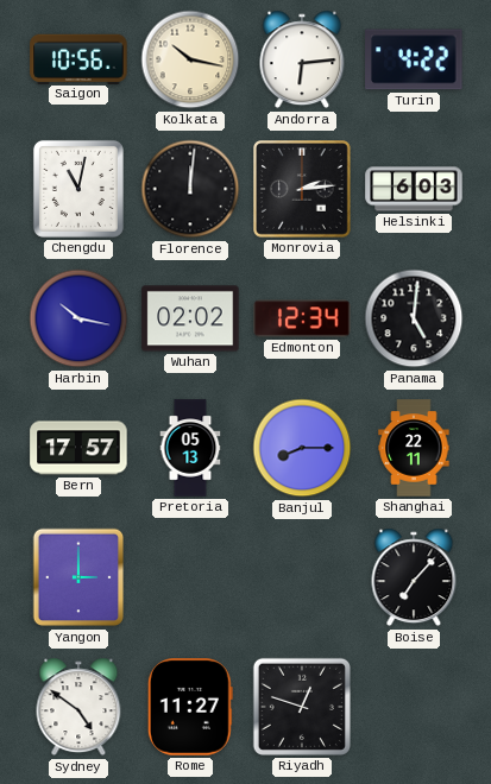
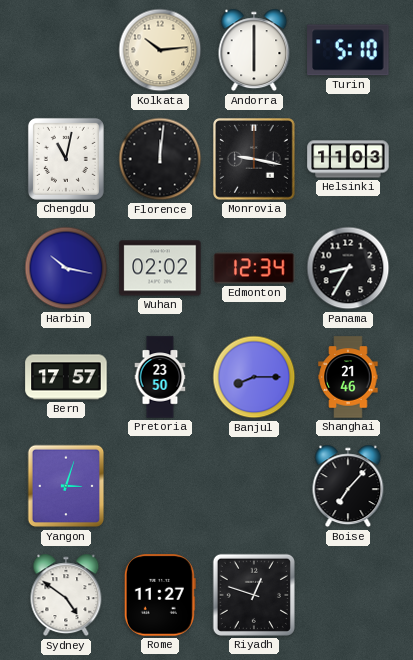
Saigon: 10:56 -> none
Kolkata: 10:17 -> 10:14
Andorra: 6:14 -> 6:00
Turin: 4:22 -> 5:10
Monrovia: 2:14 -> 9:17
Helsinki: 6:03 -> 11:03
Panama: 5:01 -> 8:35
Pretoria: 05:13 -> 23:50
Shanghai: 22:11 -> 21:46
Yangon: 3:00 -> 3:03
